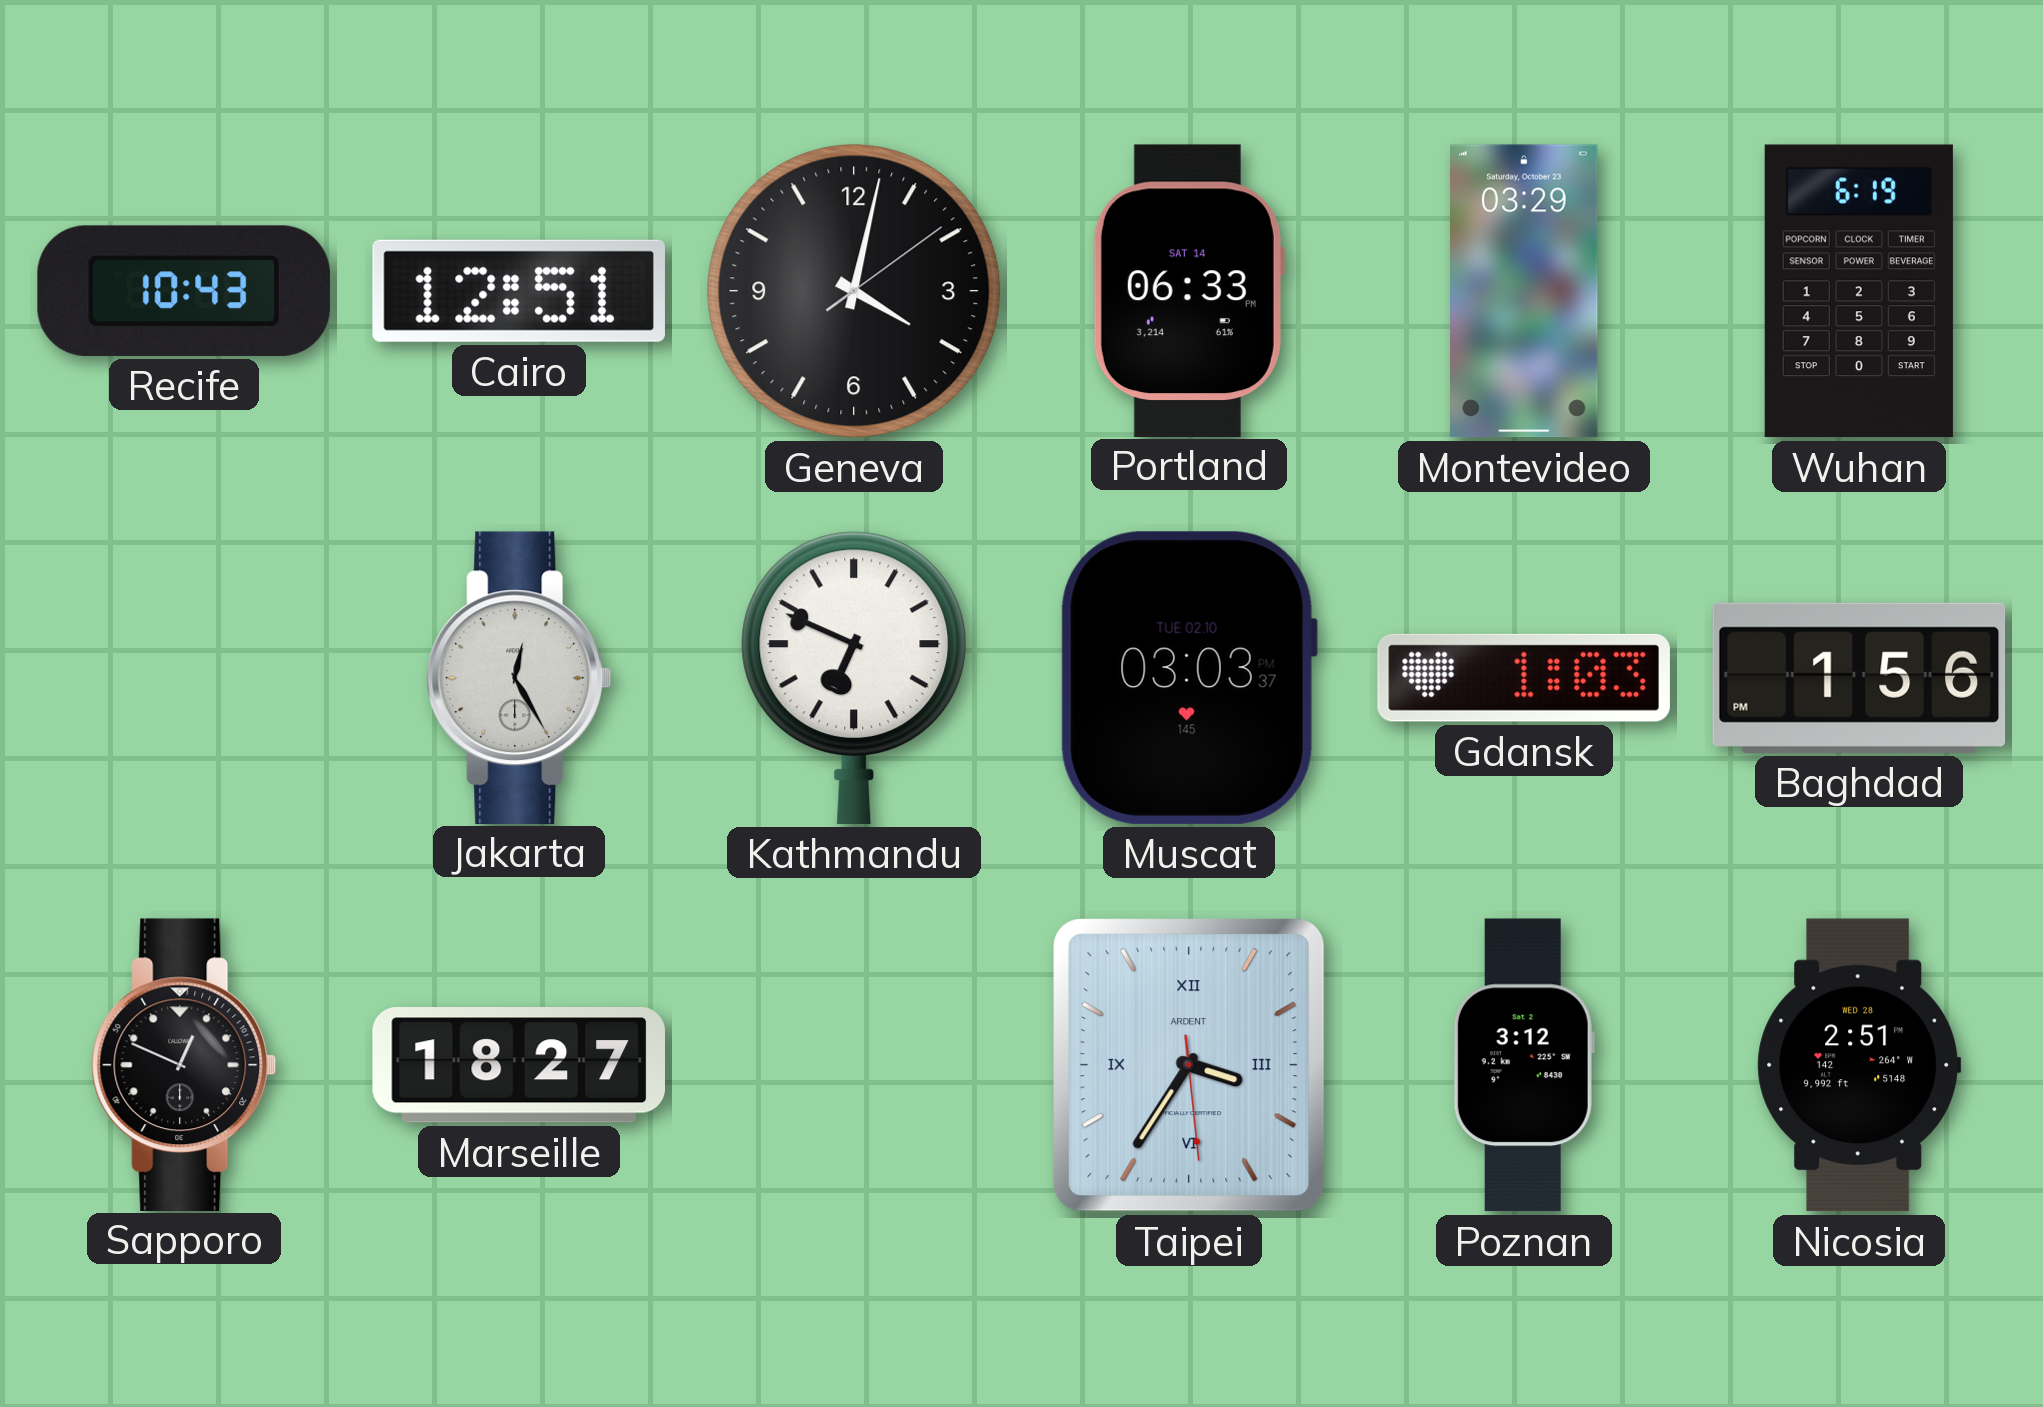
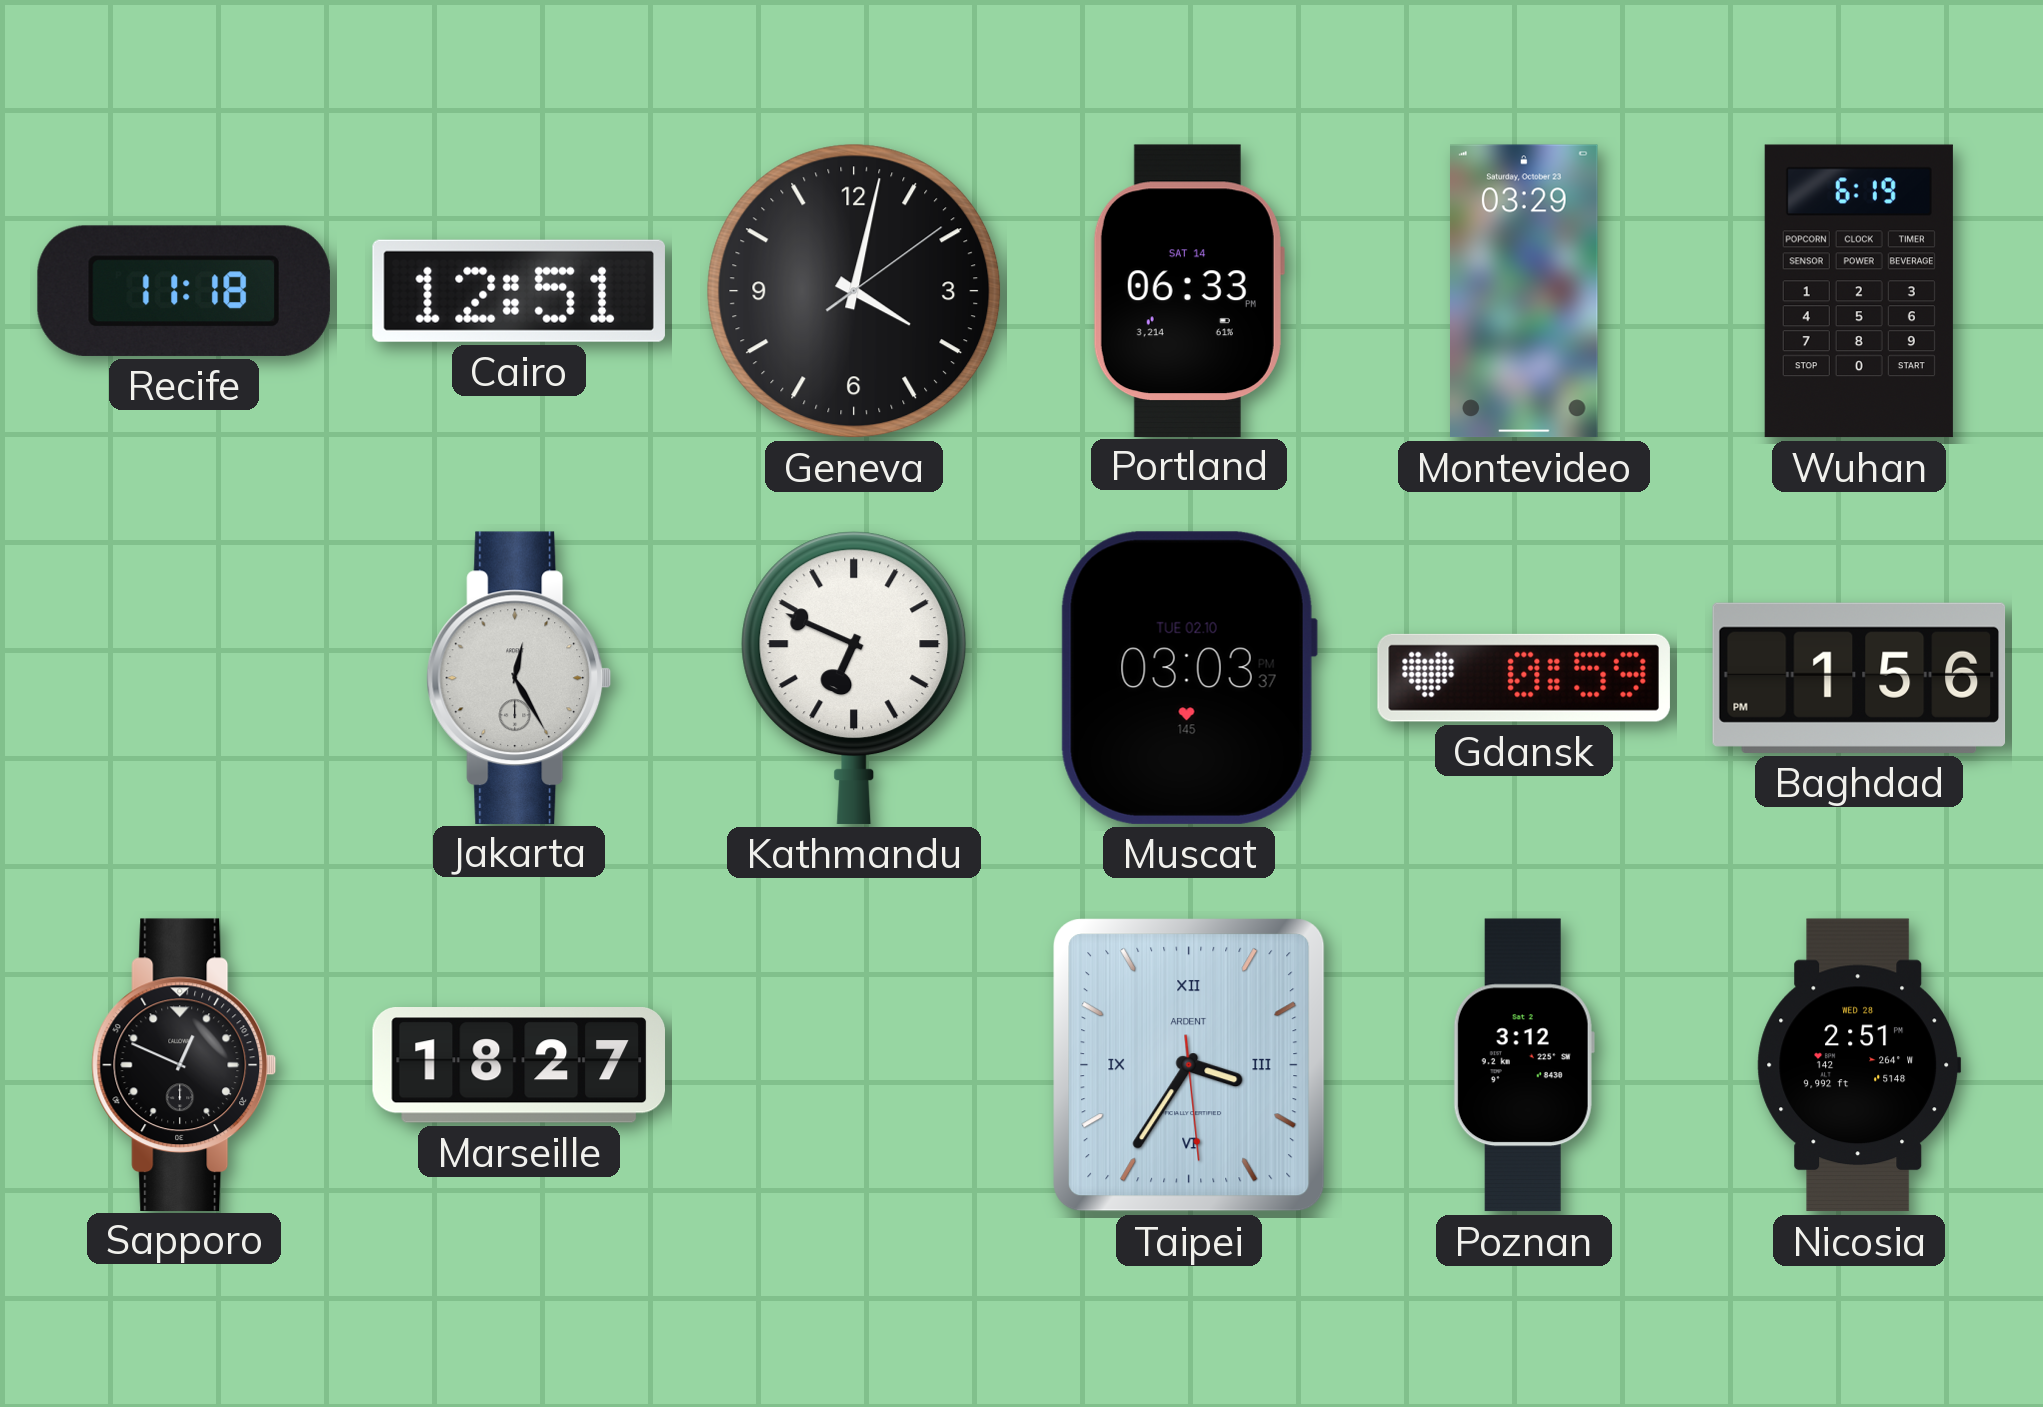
Recife: 10:43 -> 11:18
Gdansk: 1:03 -> 0:59
